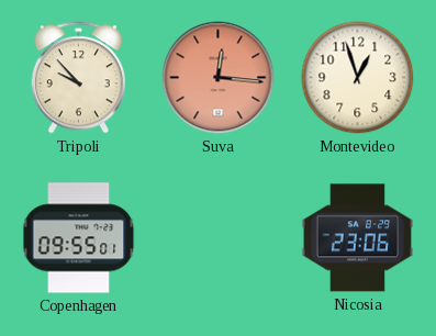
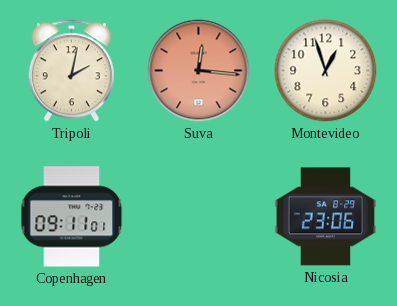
Tripoli: 9:53 -> 2:02
Copenhagen: 09:55 -> 09:11
